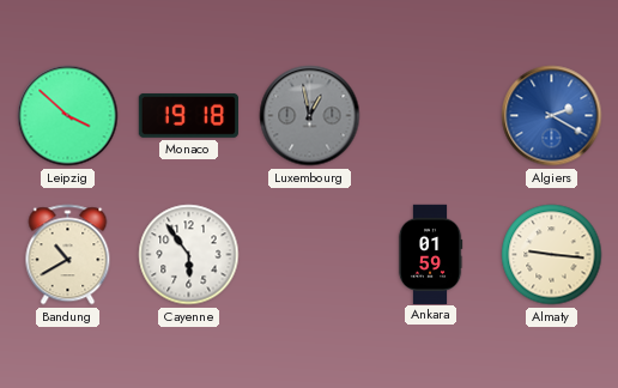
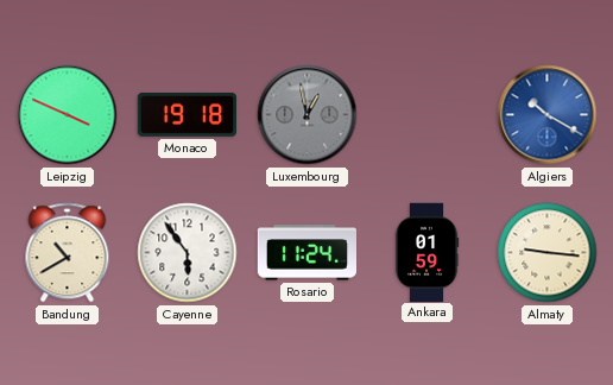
Leipzig: 3:52 -> 3:49
Algiers: 2:20 -> 10:20
Rosario: none -> 11:24
